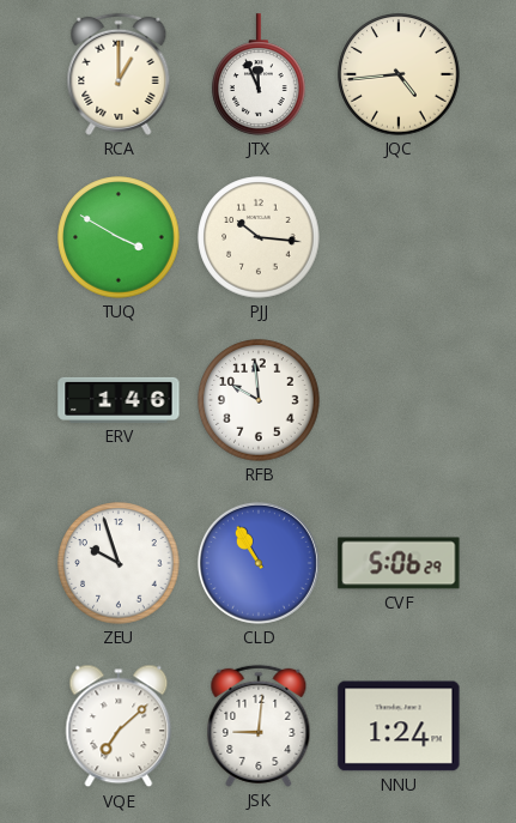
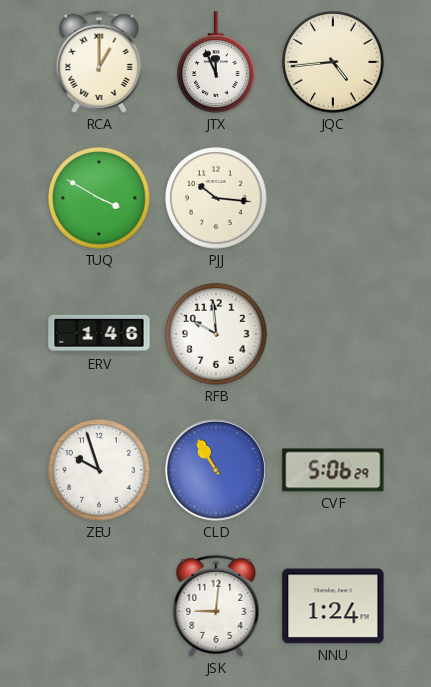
VQE: 7:08 -> none
